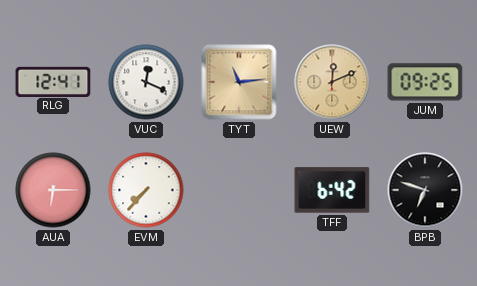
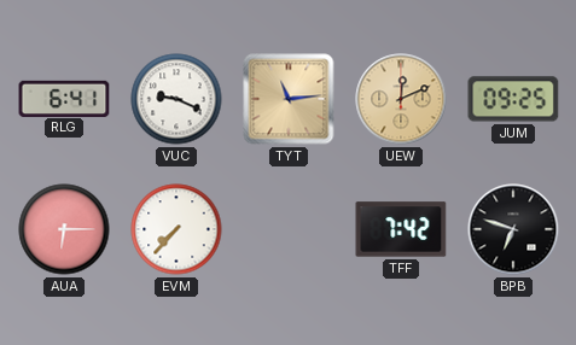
RLG: 12:41 -> 6:41
VUC: 12:19 -> 9:19
TFF: 6:42 -> 7:42
